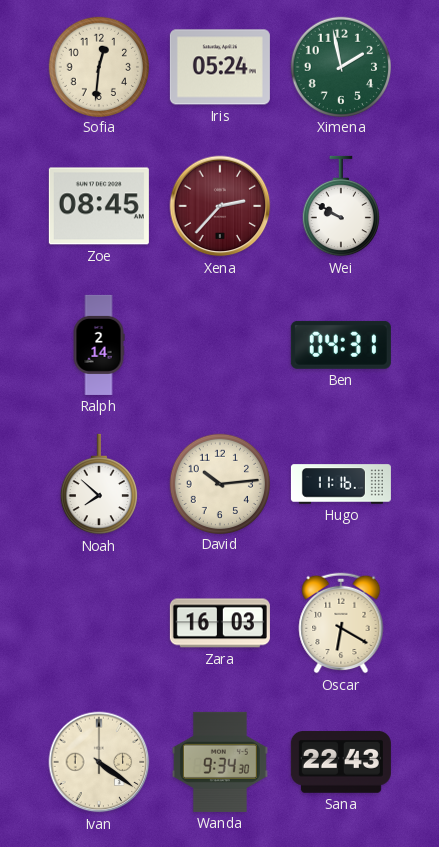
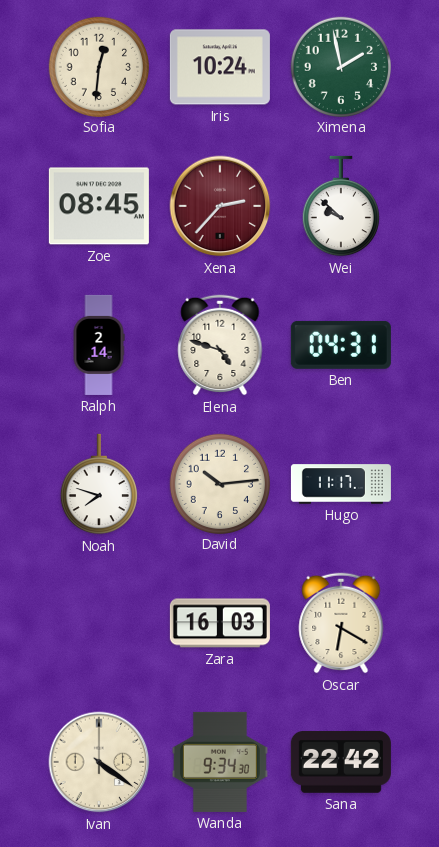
Iris: 05:24 -> 10:24
Wei: 9:50 -> 9:52
Elena: none -> 4:48
Noah: 7:52 -> 7:48
Hugo: 11:16 -> 11:17
Sana: 22:43 -> 22:42
